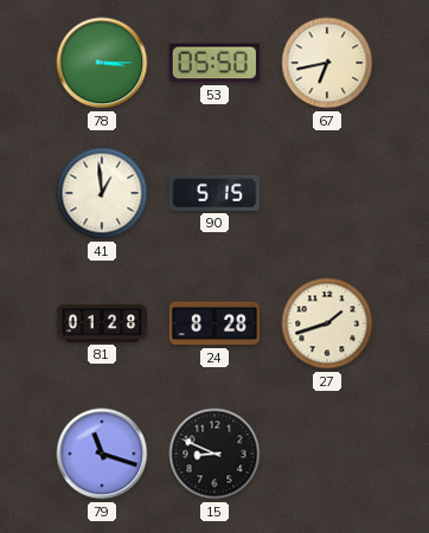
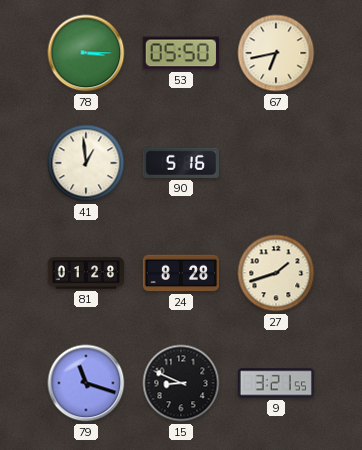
90: 5:15 -> 5:16
9: none -> 3:21
